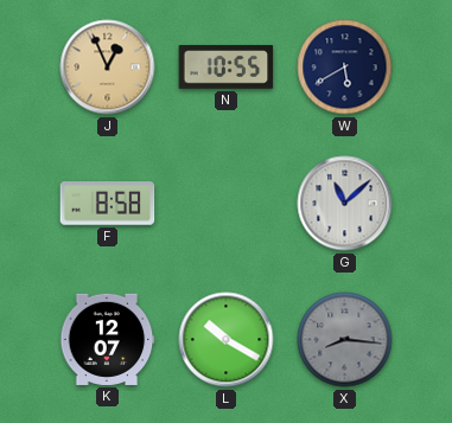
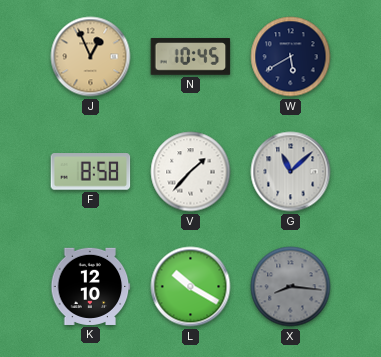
N: 10:55 -> 10:45
V: none -> 1:37
K: 12:07 -> 12:10
